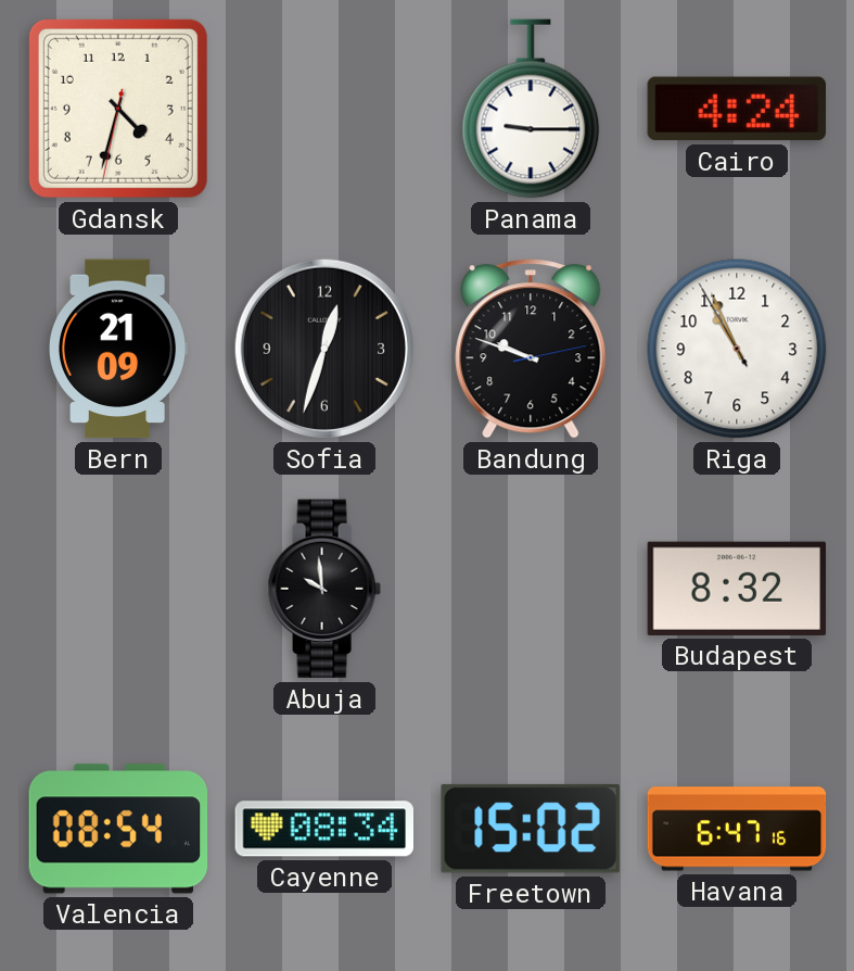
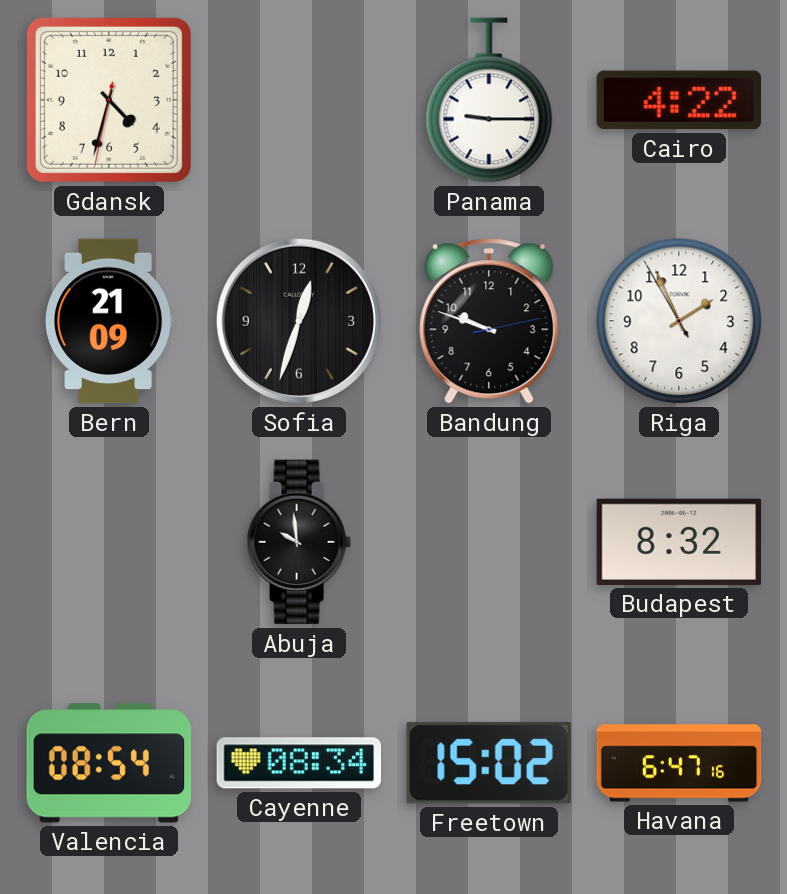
Cairo: 4:24 -> 4:22
Riga: 10:55 -> 1:55
